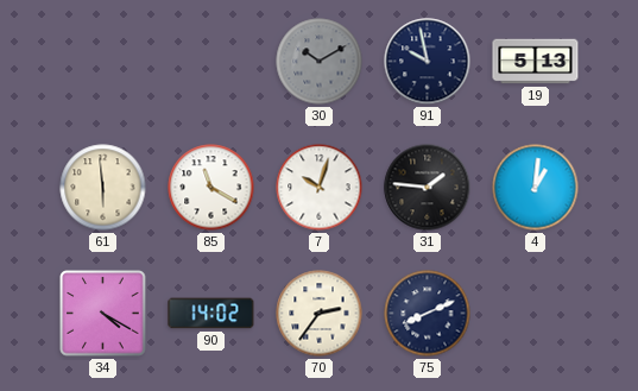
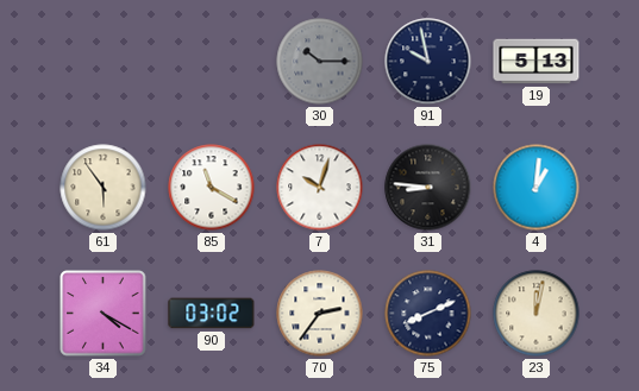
30: 10:10 -> 10:15
61: 5:59 -> 5:54
31: 1:46 -> 8:46
90: 14:02 -> 03:02
23: none -> 12:02
